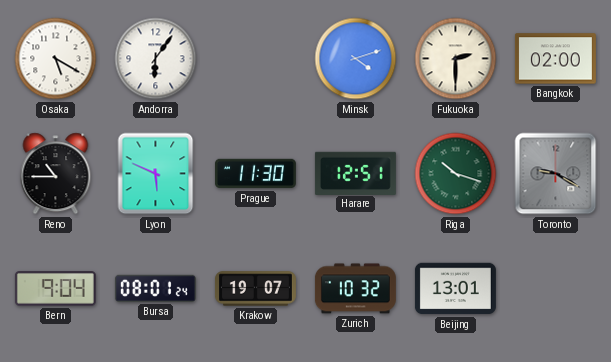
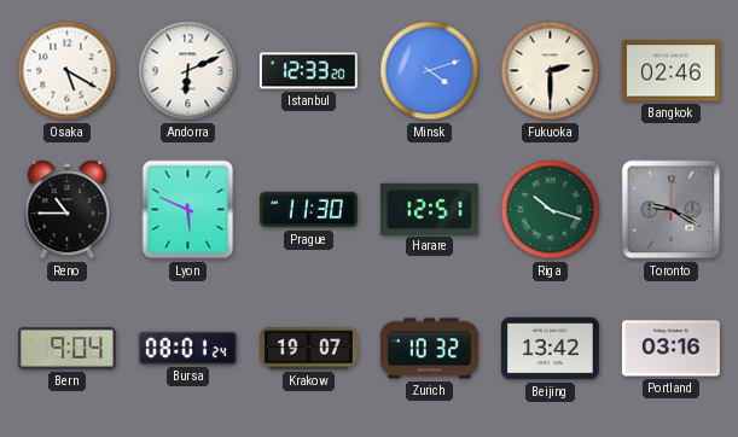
Andorra: 6:06 -> 6:11
Istanbul: none -> 12:33
Bangkok: 02:00 -> 02:46
Beijing: 13:01 -> 13:42
Portland: none -> 03:16
